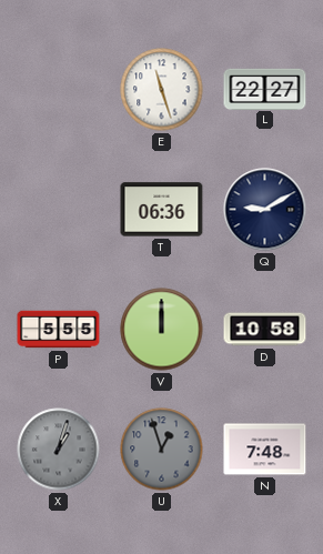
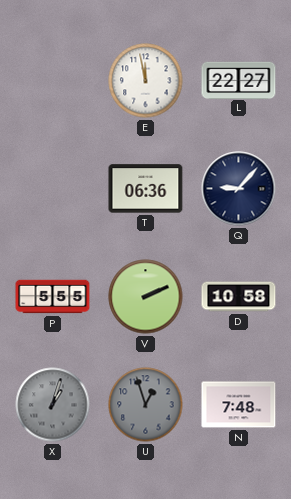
E: 11:27 -> 11:58
Q: 9:10 -> 9:07
V: 12:00 -> 2:11
